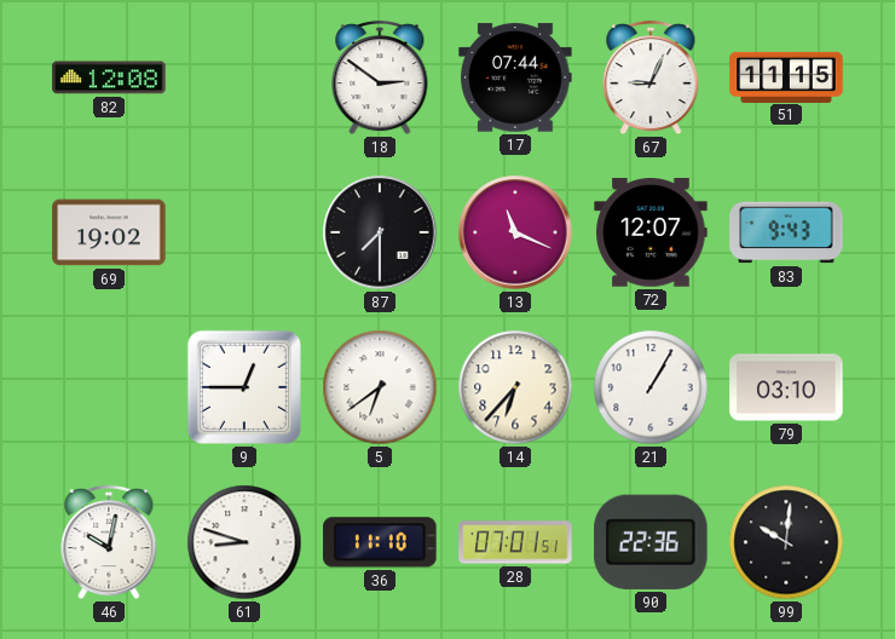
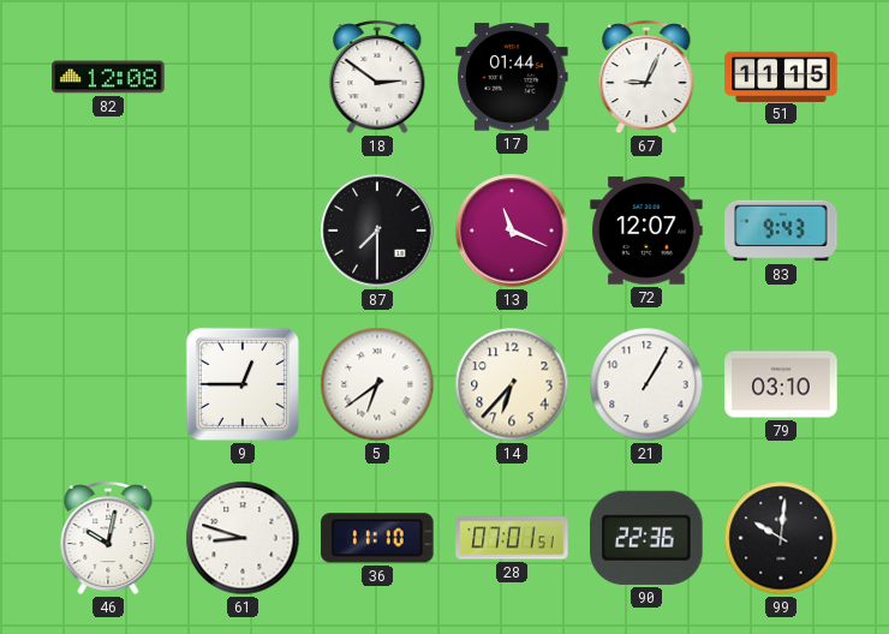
17: 07:44 -> 01:44
69: 19:02 -> none
